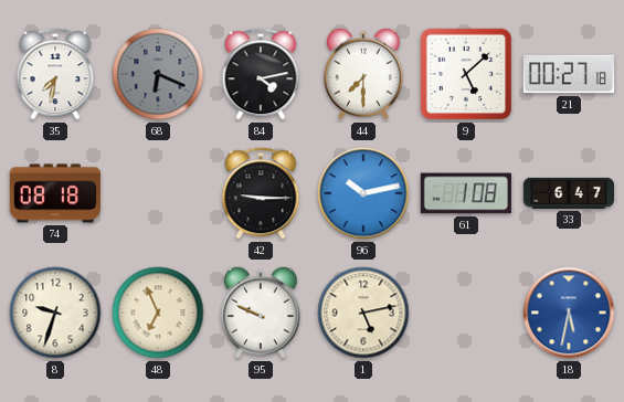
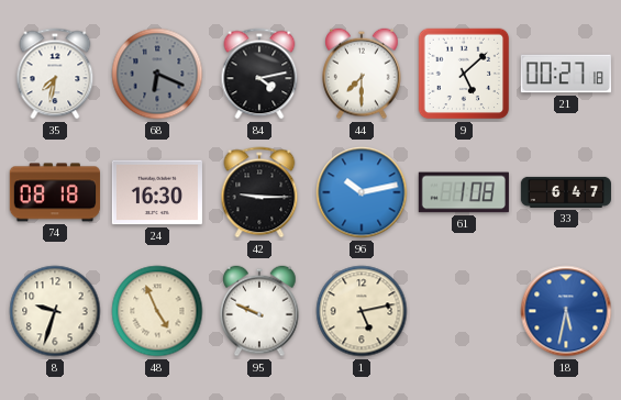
24: none -> 16:30
48: 6:56 -> 4:56
